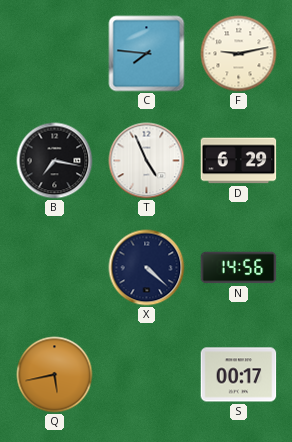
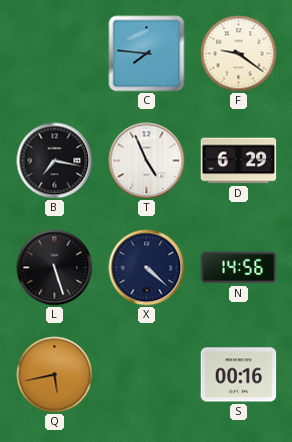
F: 9:13 -> 9:21
L: none -> 5:27
S: 00:17 -> 00:16
